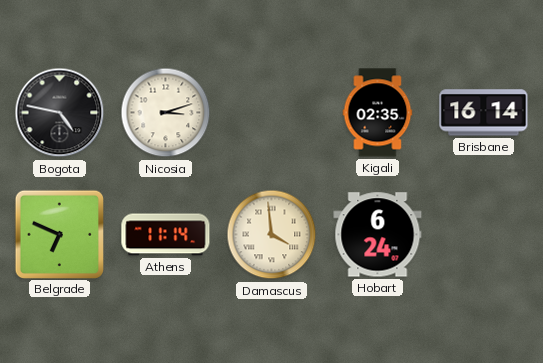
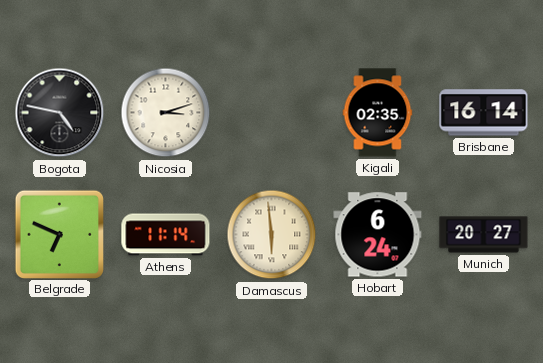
Damascus: 3:59 -> 5:59
Munich: none -> 20:27
